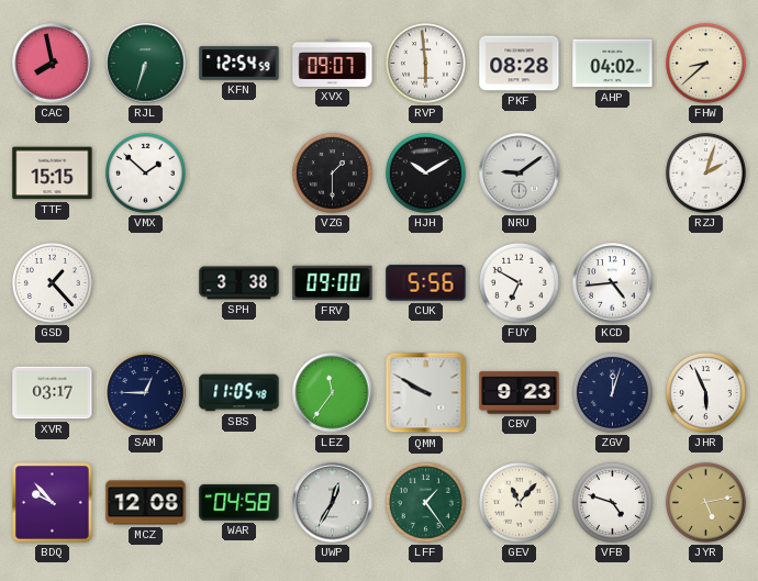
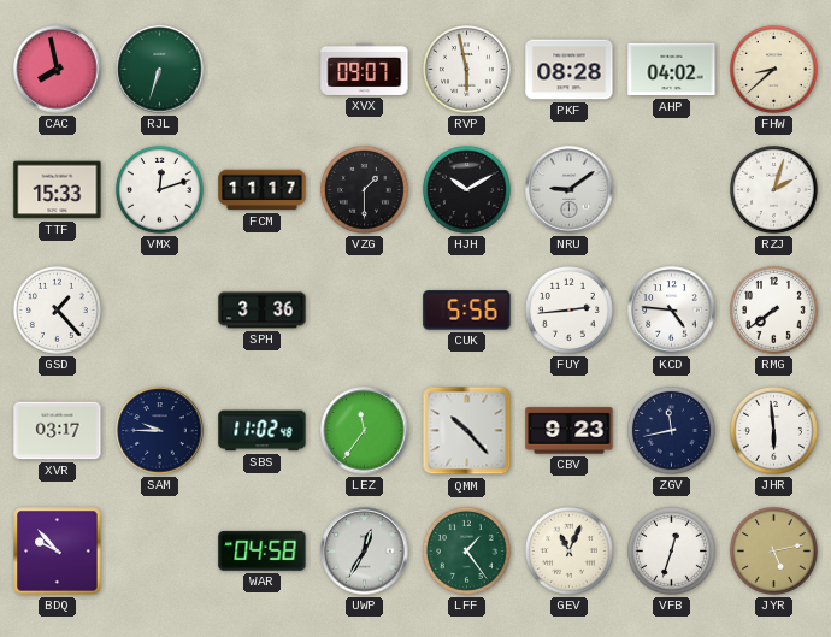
KFN: 12:54 -> none
RVP: 5:59 -> 5:58
TTF: 15:15 -> 15:33
VMX: 1:52 -> 12:12
FCM: none -> 11:17
SPH: 3:38 -> 3:36
FRV: 09:00 -> none
FUY: 6:50 -> 2:44
KCD: 4:44 -> 4:46
RMG: none -> 7:39
SAM: 12:45 -> 9:45
SBS: 11:05 -> 11:02
QMM: 9:50 -> 10:23
ZGV: 12:03 -> 11:43
JHR: 5:56 -> 5:59
MCZ: 12:08 -> none
GEV: 11:07 -> 11:04
VFB: 4:48 -> 12:33
